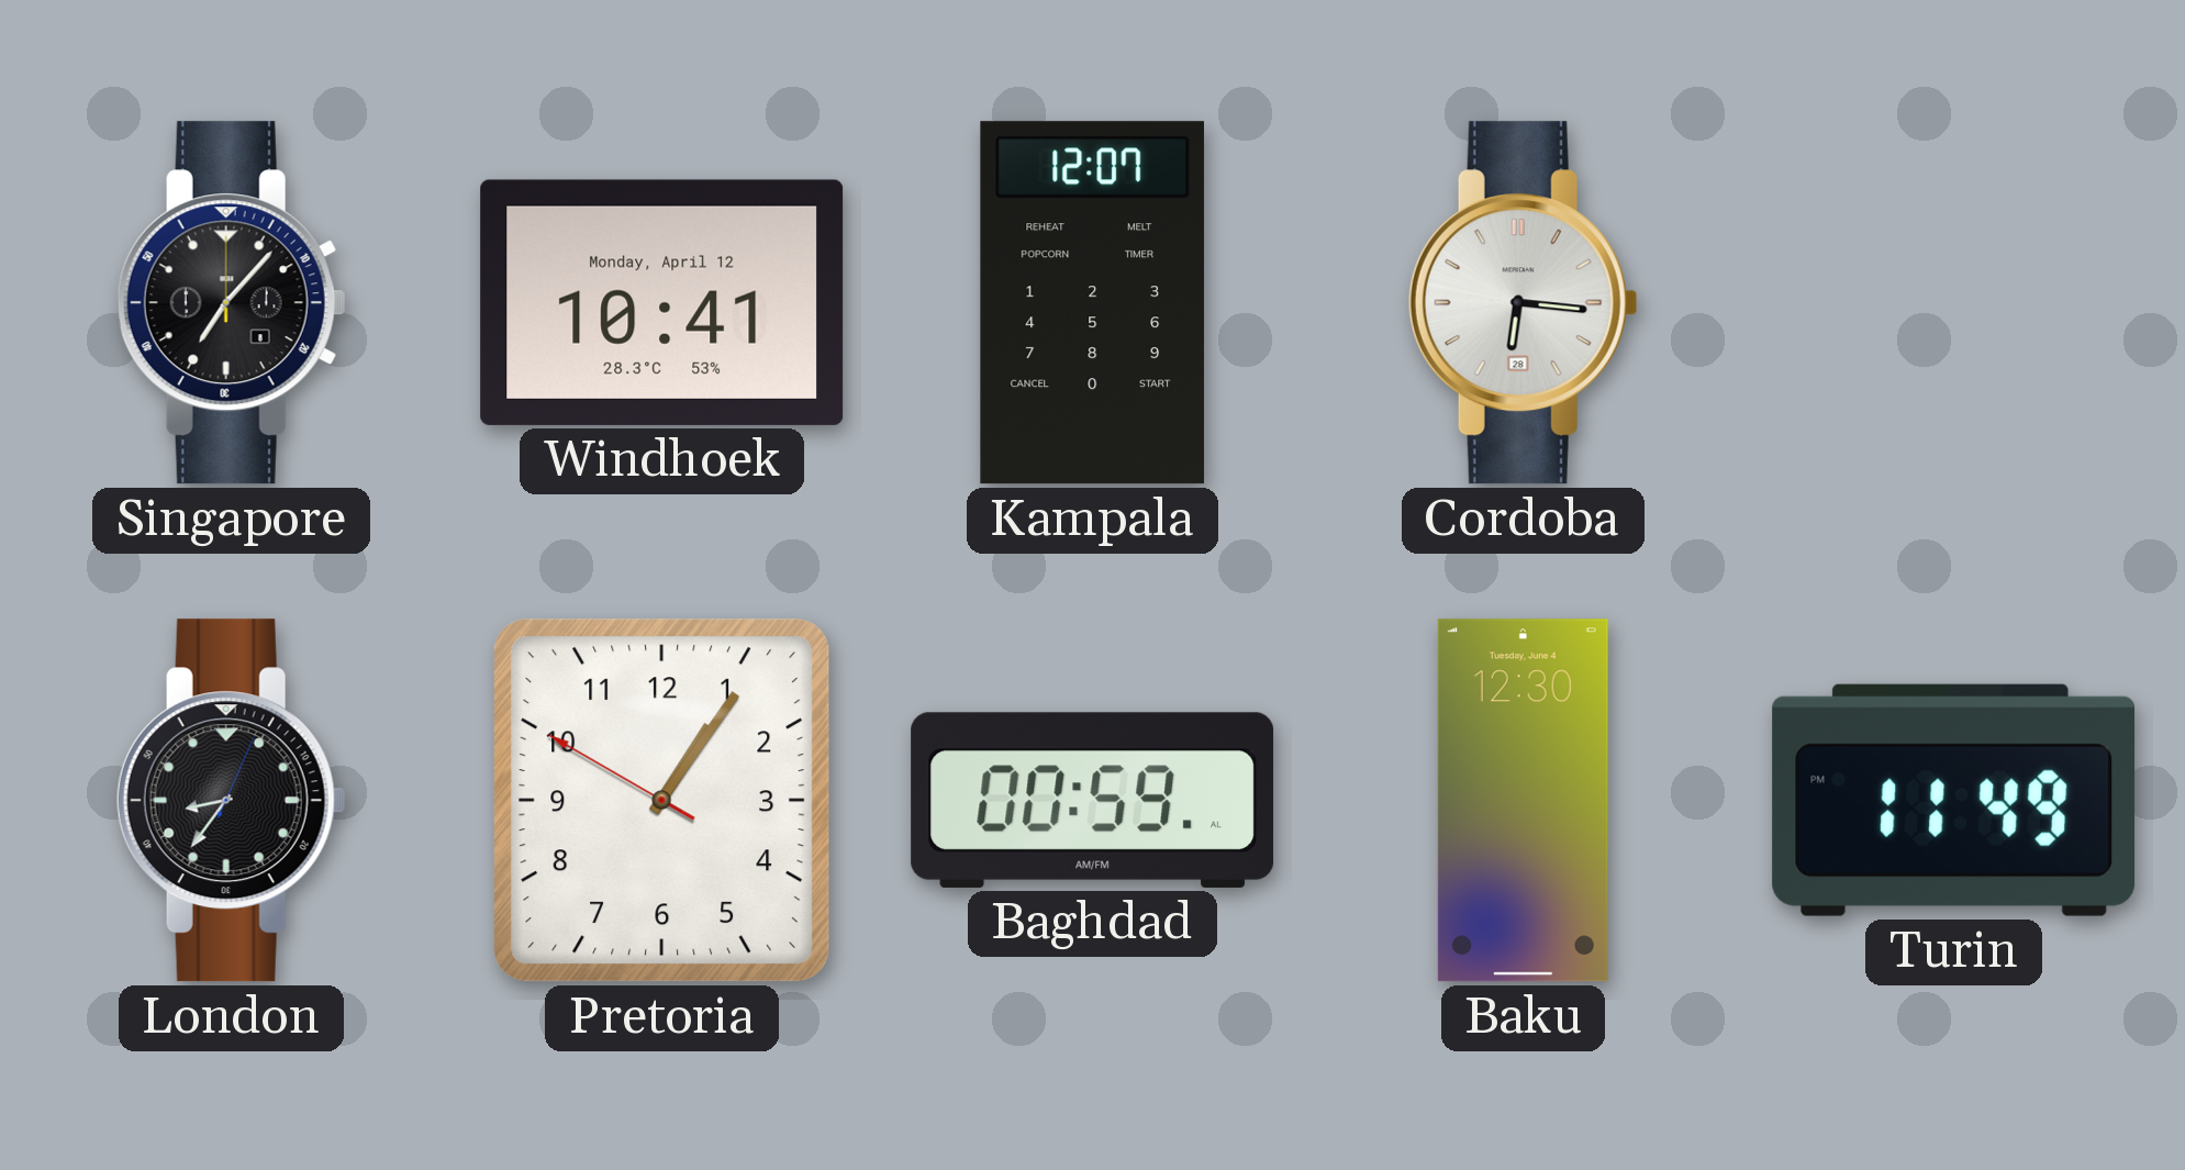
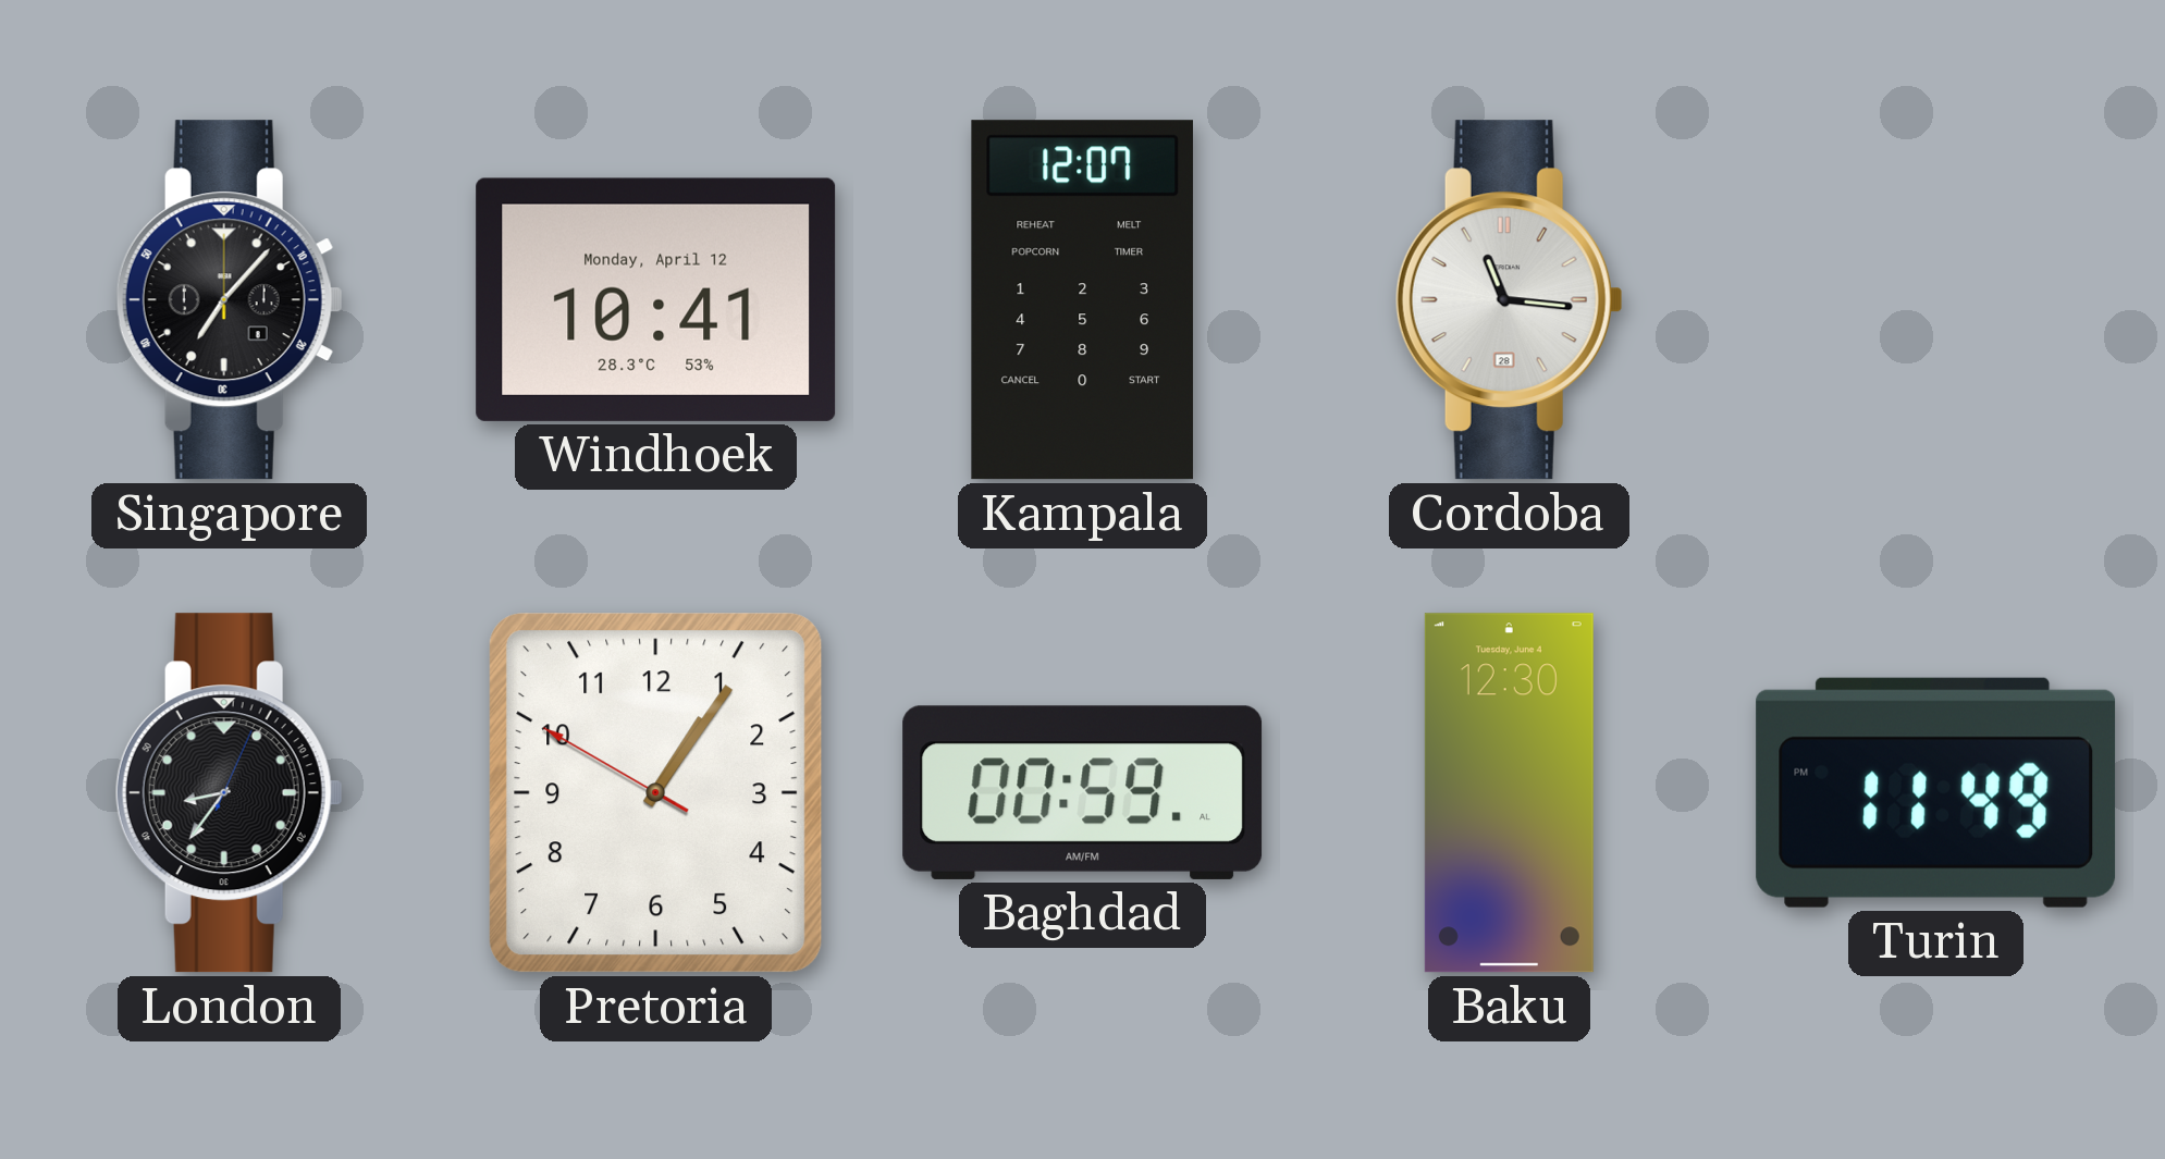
Cordoba: 6:16 -> 11:16
